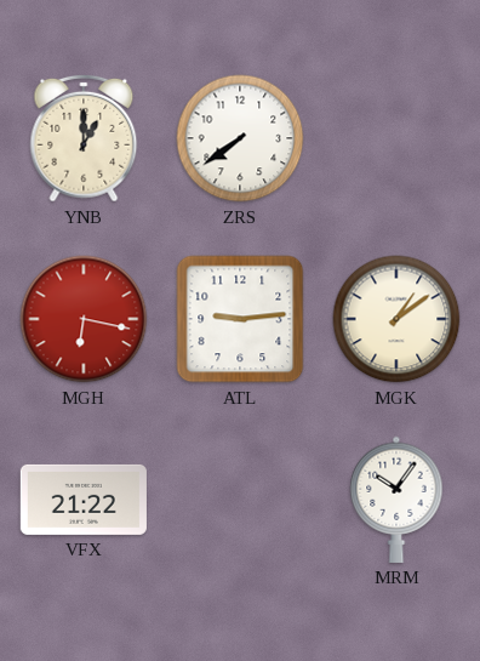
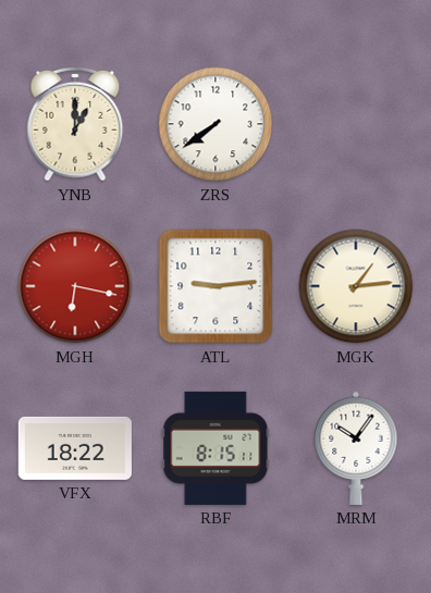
MGK: 1:09 -> 1:14
VFX: 21:22 -> 18:22
RBF: none -> 8:15
